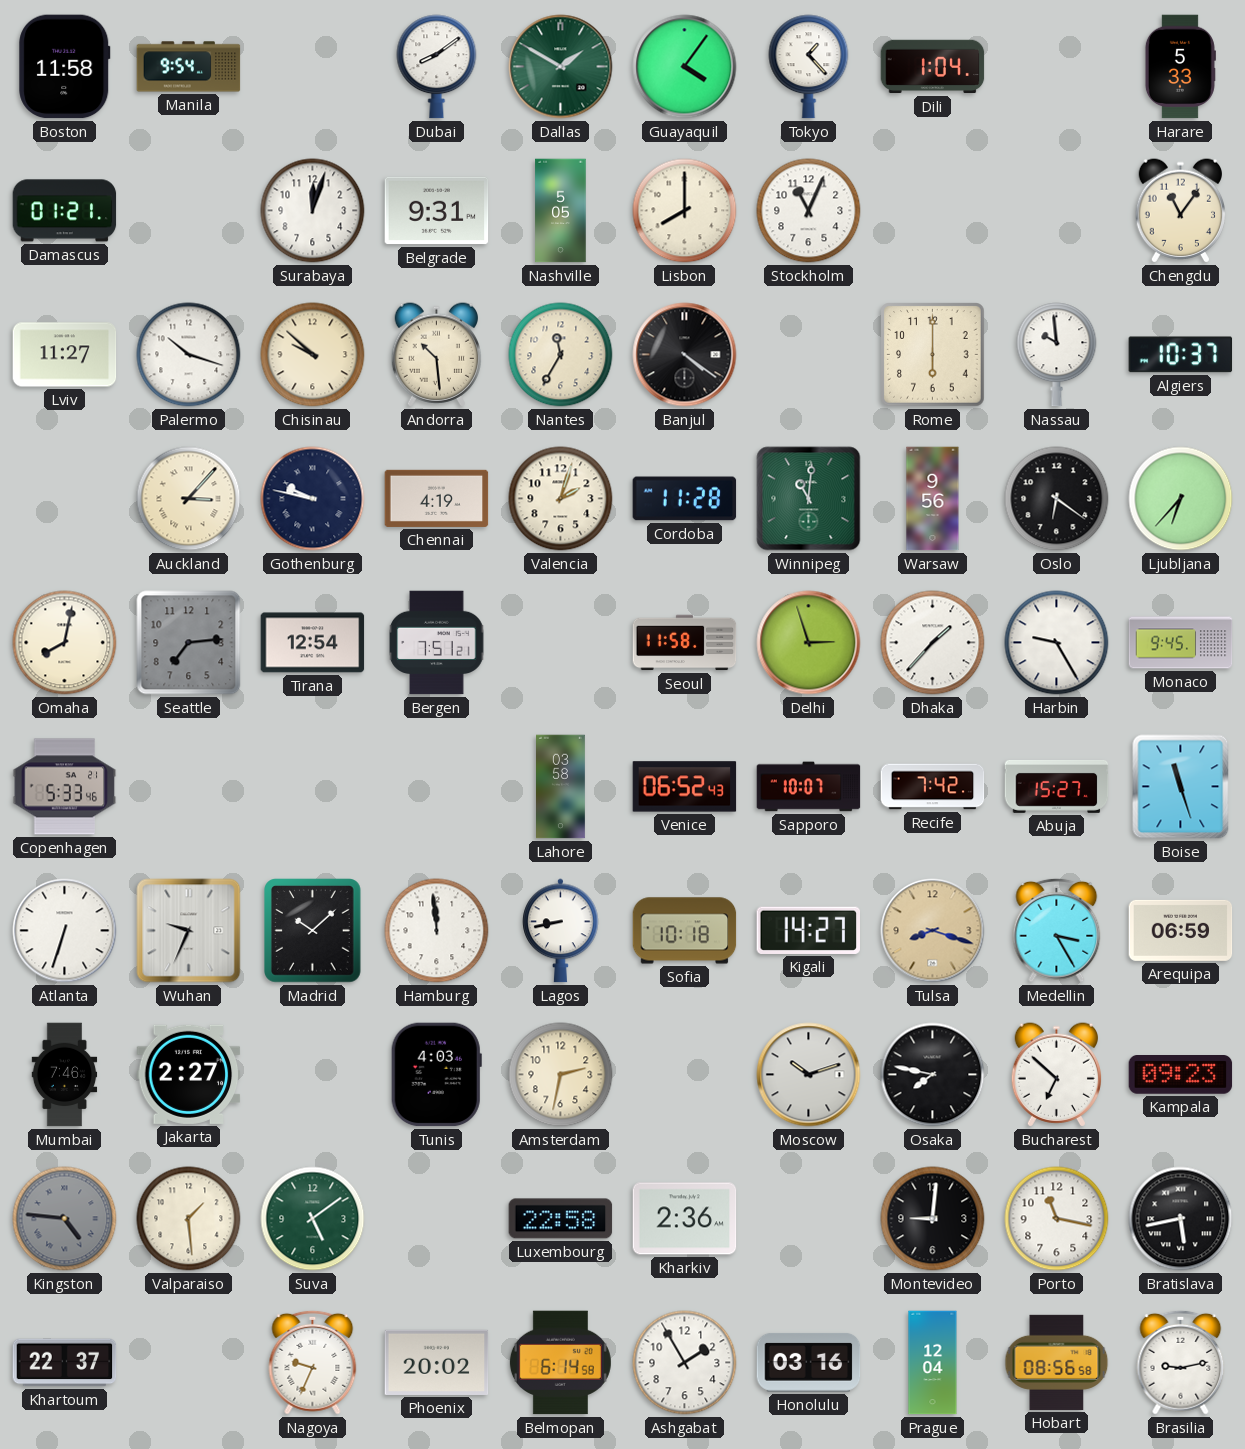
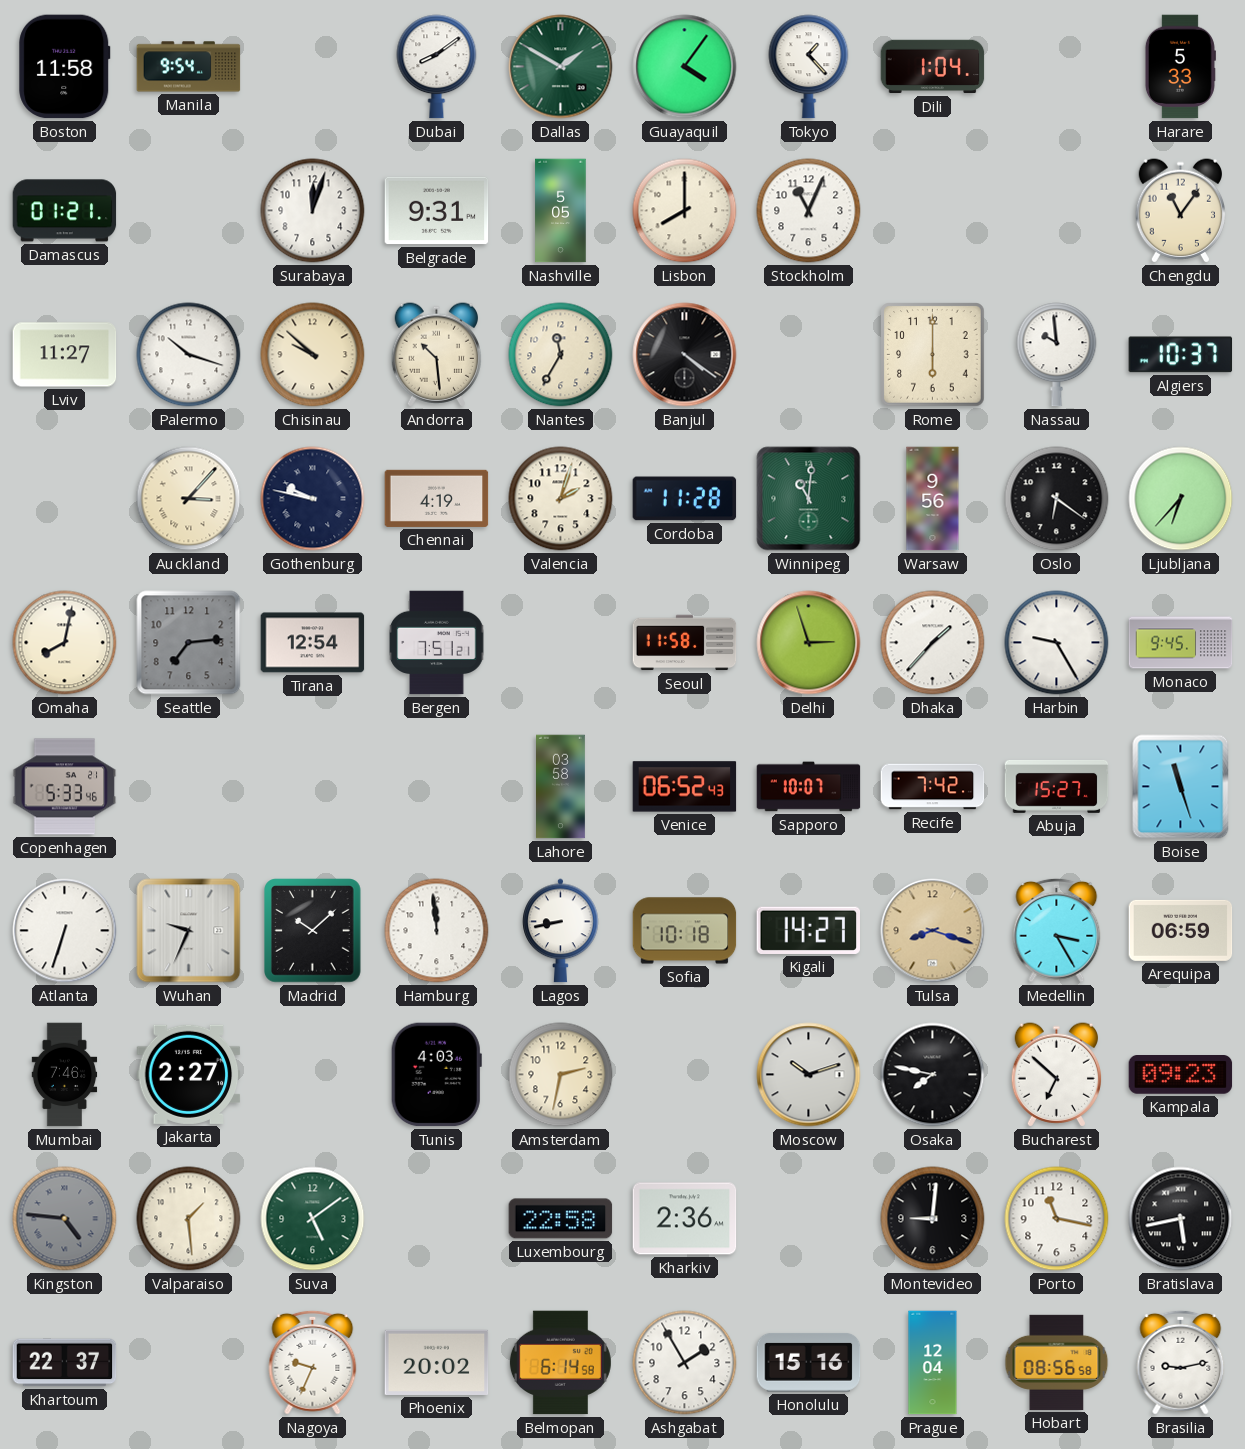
Honolulu: 03:16 -> 15:16
